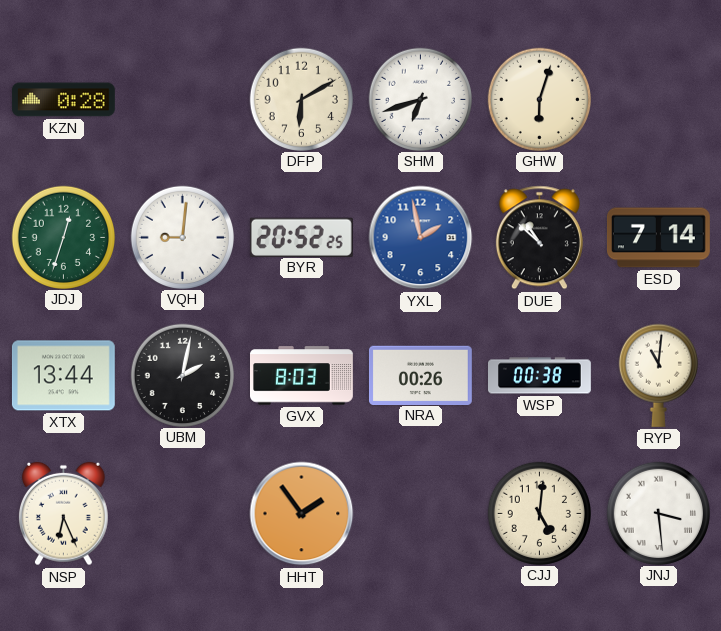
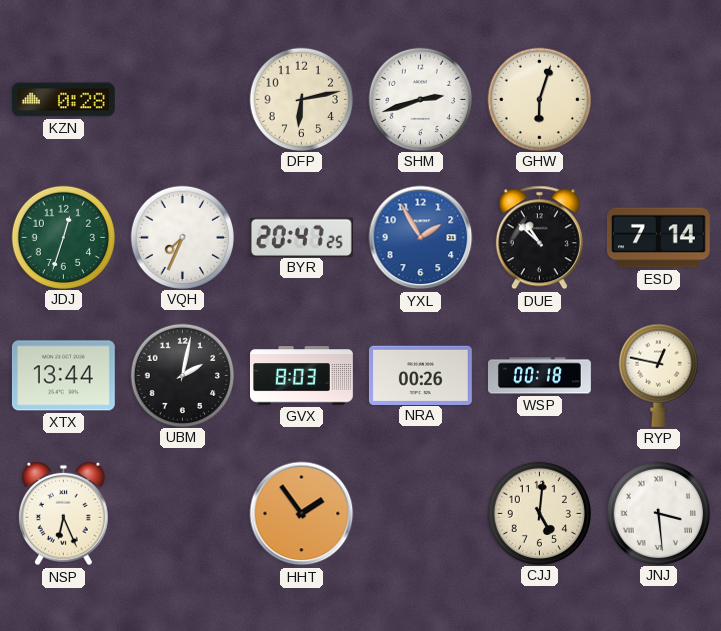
DFP: 6:10 -> 6:13
SHM: 6:42 -> 2:42
VQH: 9:01 -> 7:34
BYR: 20:52 -> 20:47
YXL: 1:58 -> 1:55
WSP: 00:38 -> 00:18
RYP: 11:01 -> 12:47
